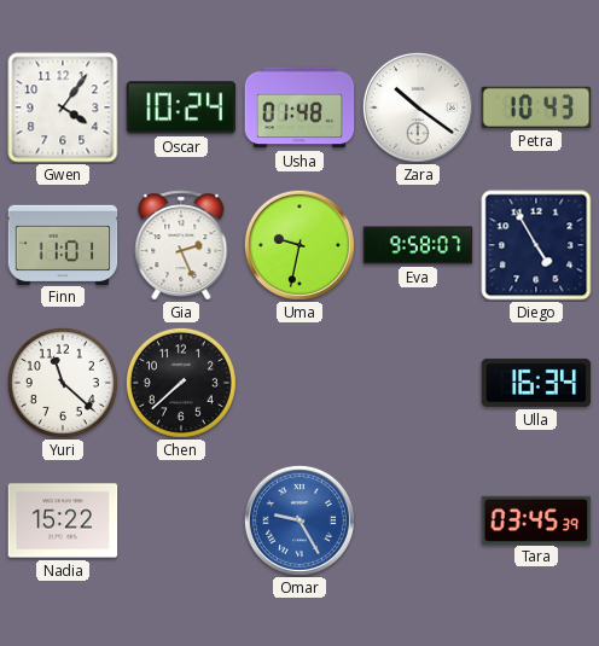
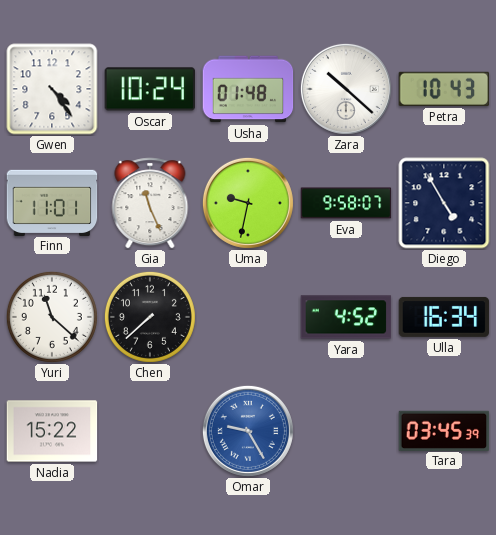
Gwen: 4:06 -> 4:24
Zara: 10:21 -> 10:22
Gia: 2:26 -> 11:26
Yara: none -> 4:52
